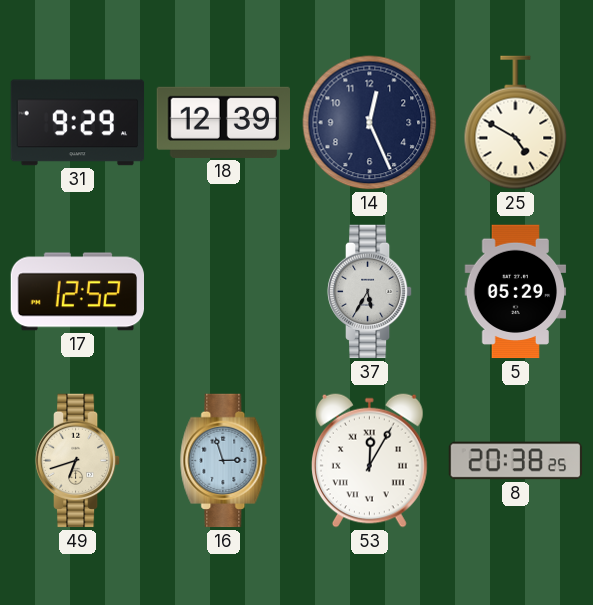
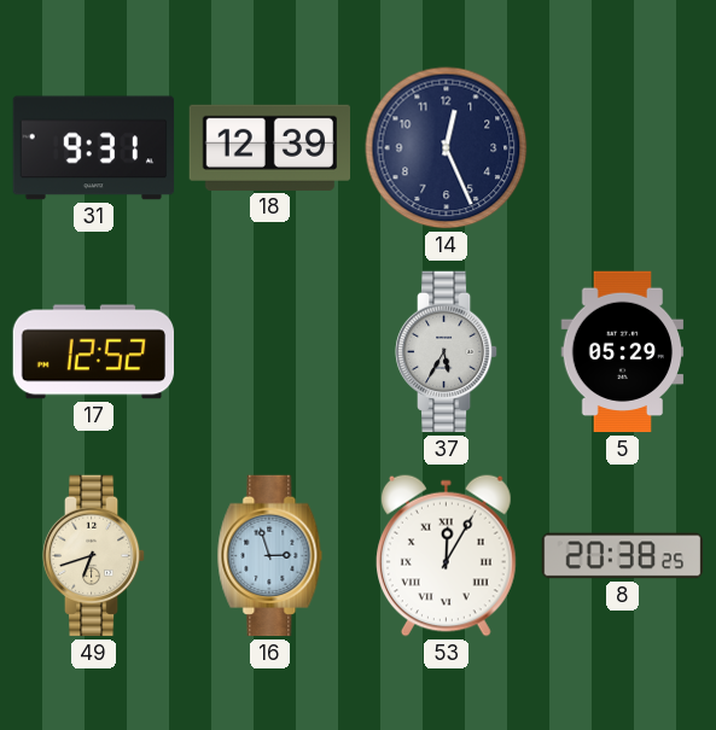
31: 9:29 -> 9:31
25: 4:50 -> none
